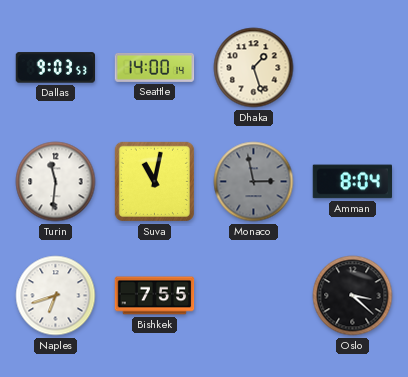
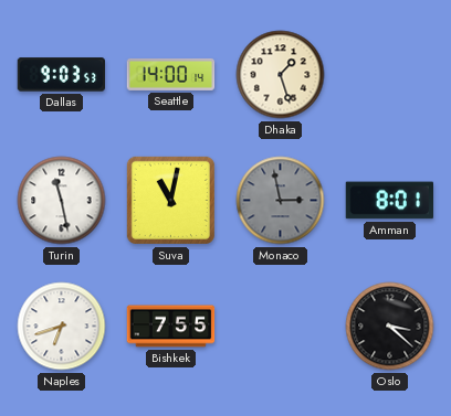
Turin: 11:31 -> 11:28
Amman: 8:04 -> 8:01
